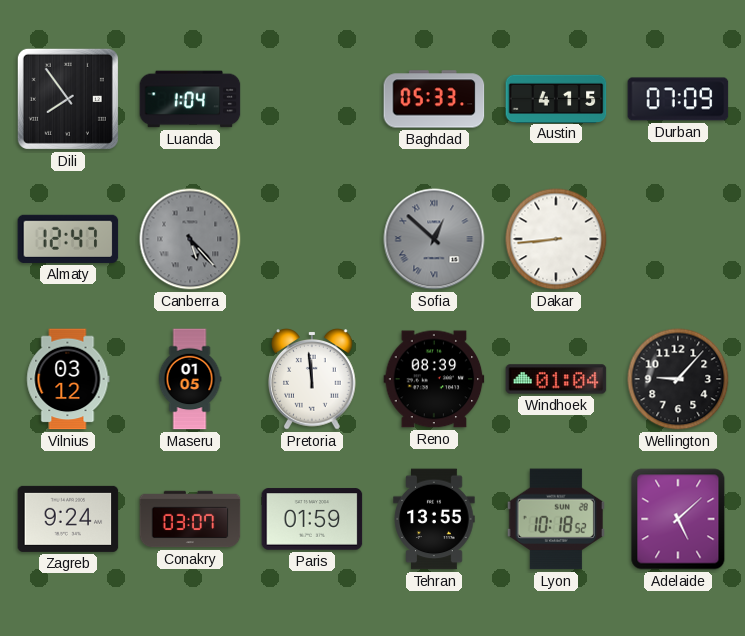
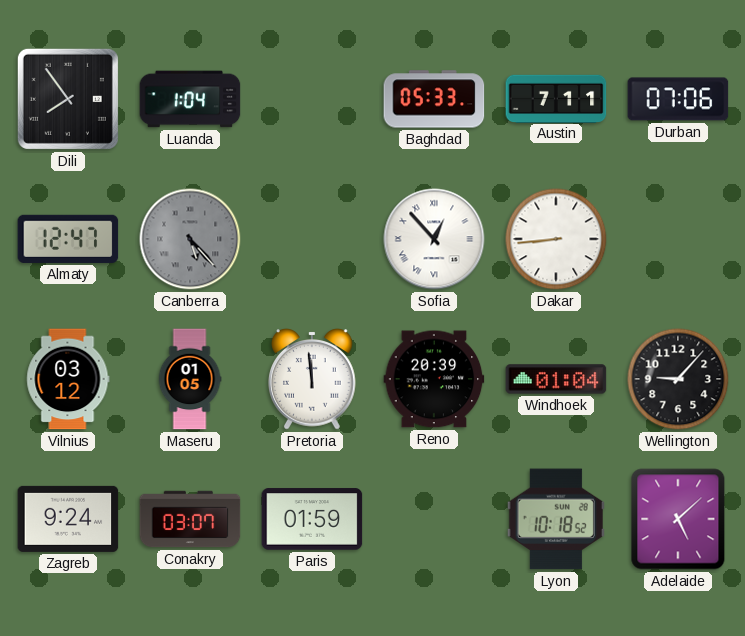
Austin: 4:15 -> 7:11
Durban: 07:09 -> 07:06
Sofia: 12:52 -> 12:53
Sofia dial: grey -> white
Reno: 08:39 -> 20:39
Tehran: 13:55 -> none
